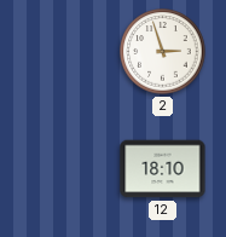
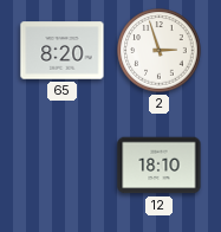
65: none -> 8:20
